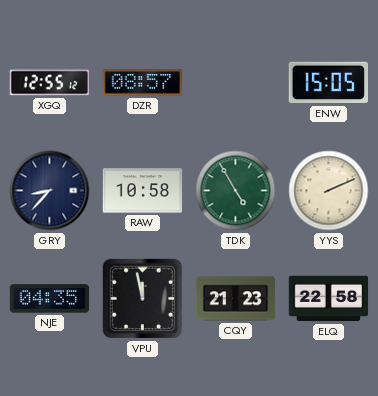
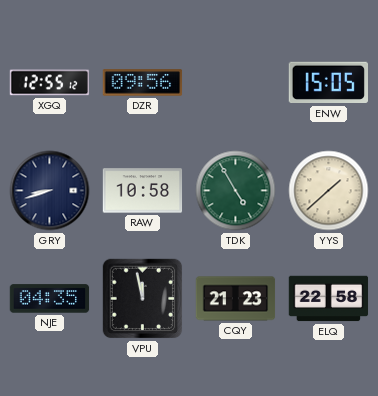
DZR: 08:57 -> 09:56
GRY: 8:37 -> 8:42
YYS: 2:11 -> 1:38
